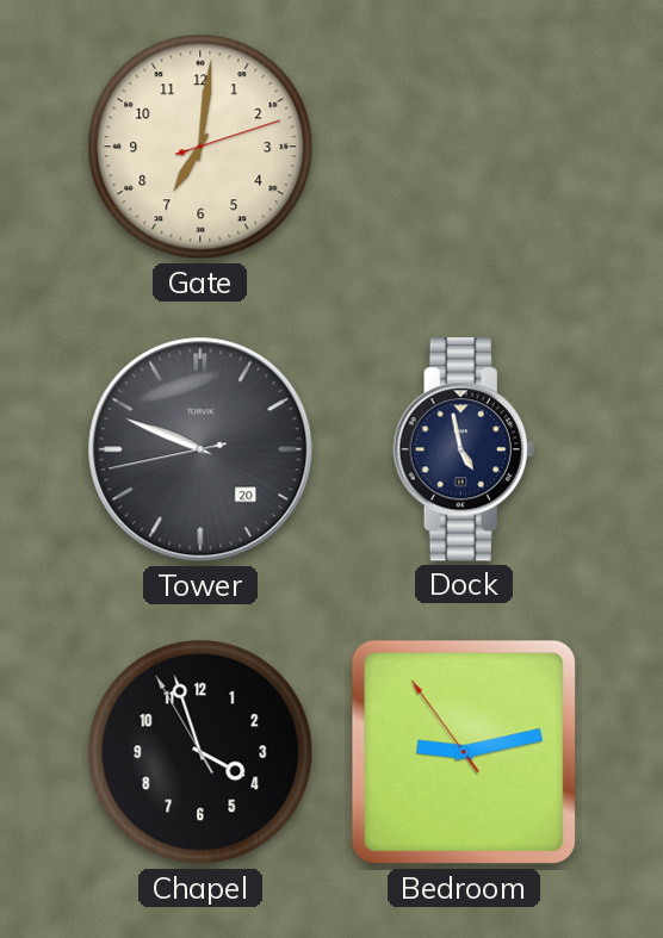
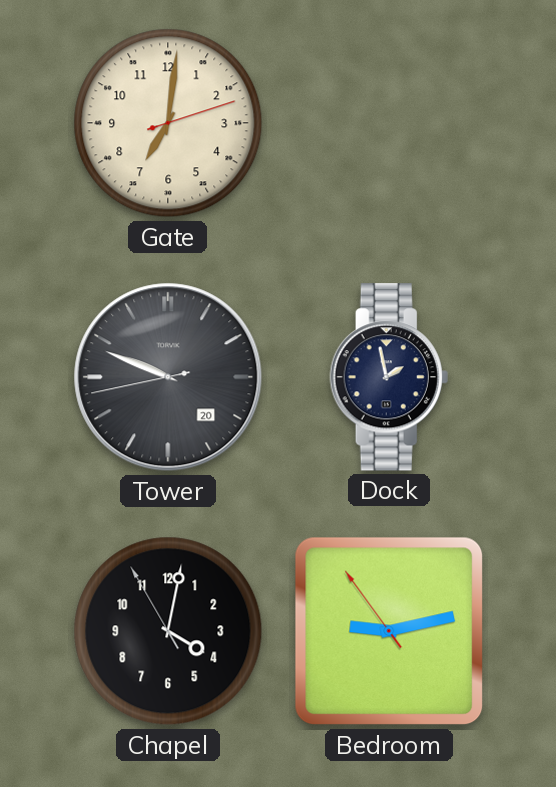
Dock: 4:58 -> 1:58
Chapel: 3:56 -> 4:01
